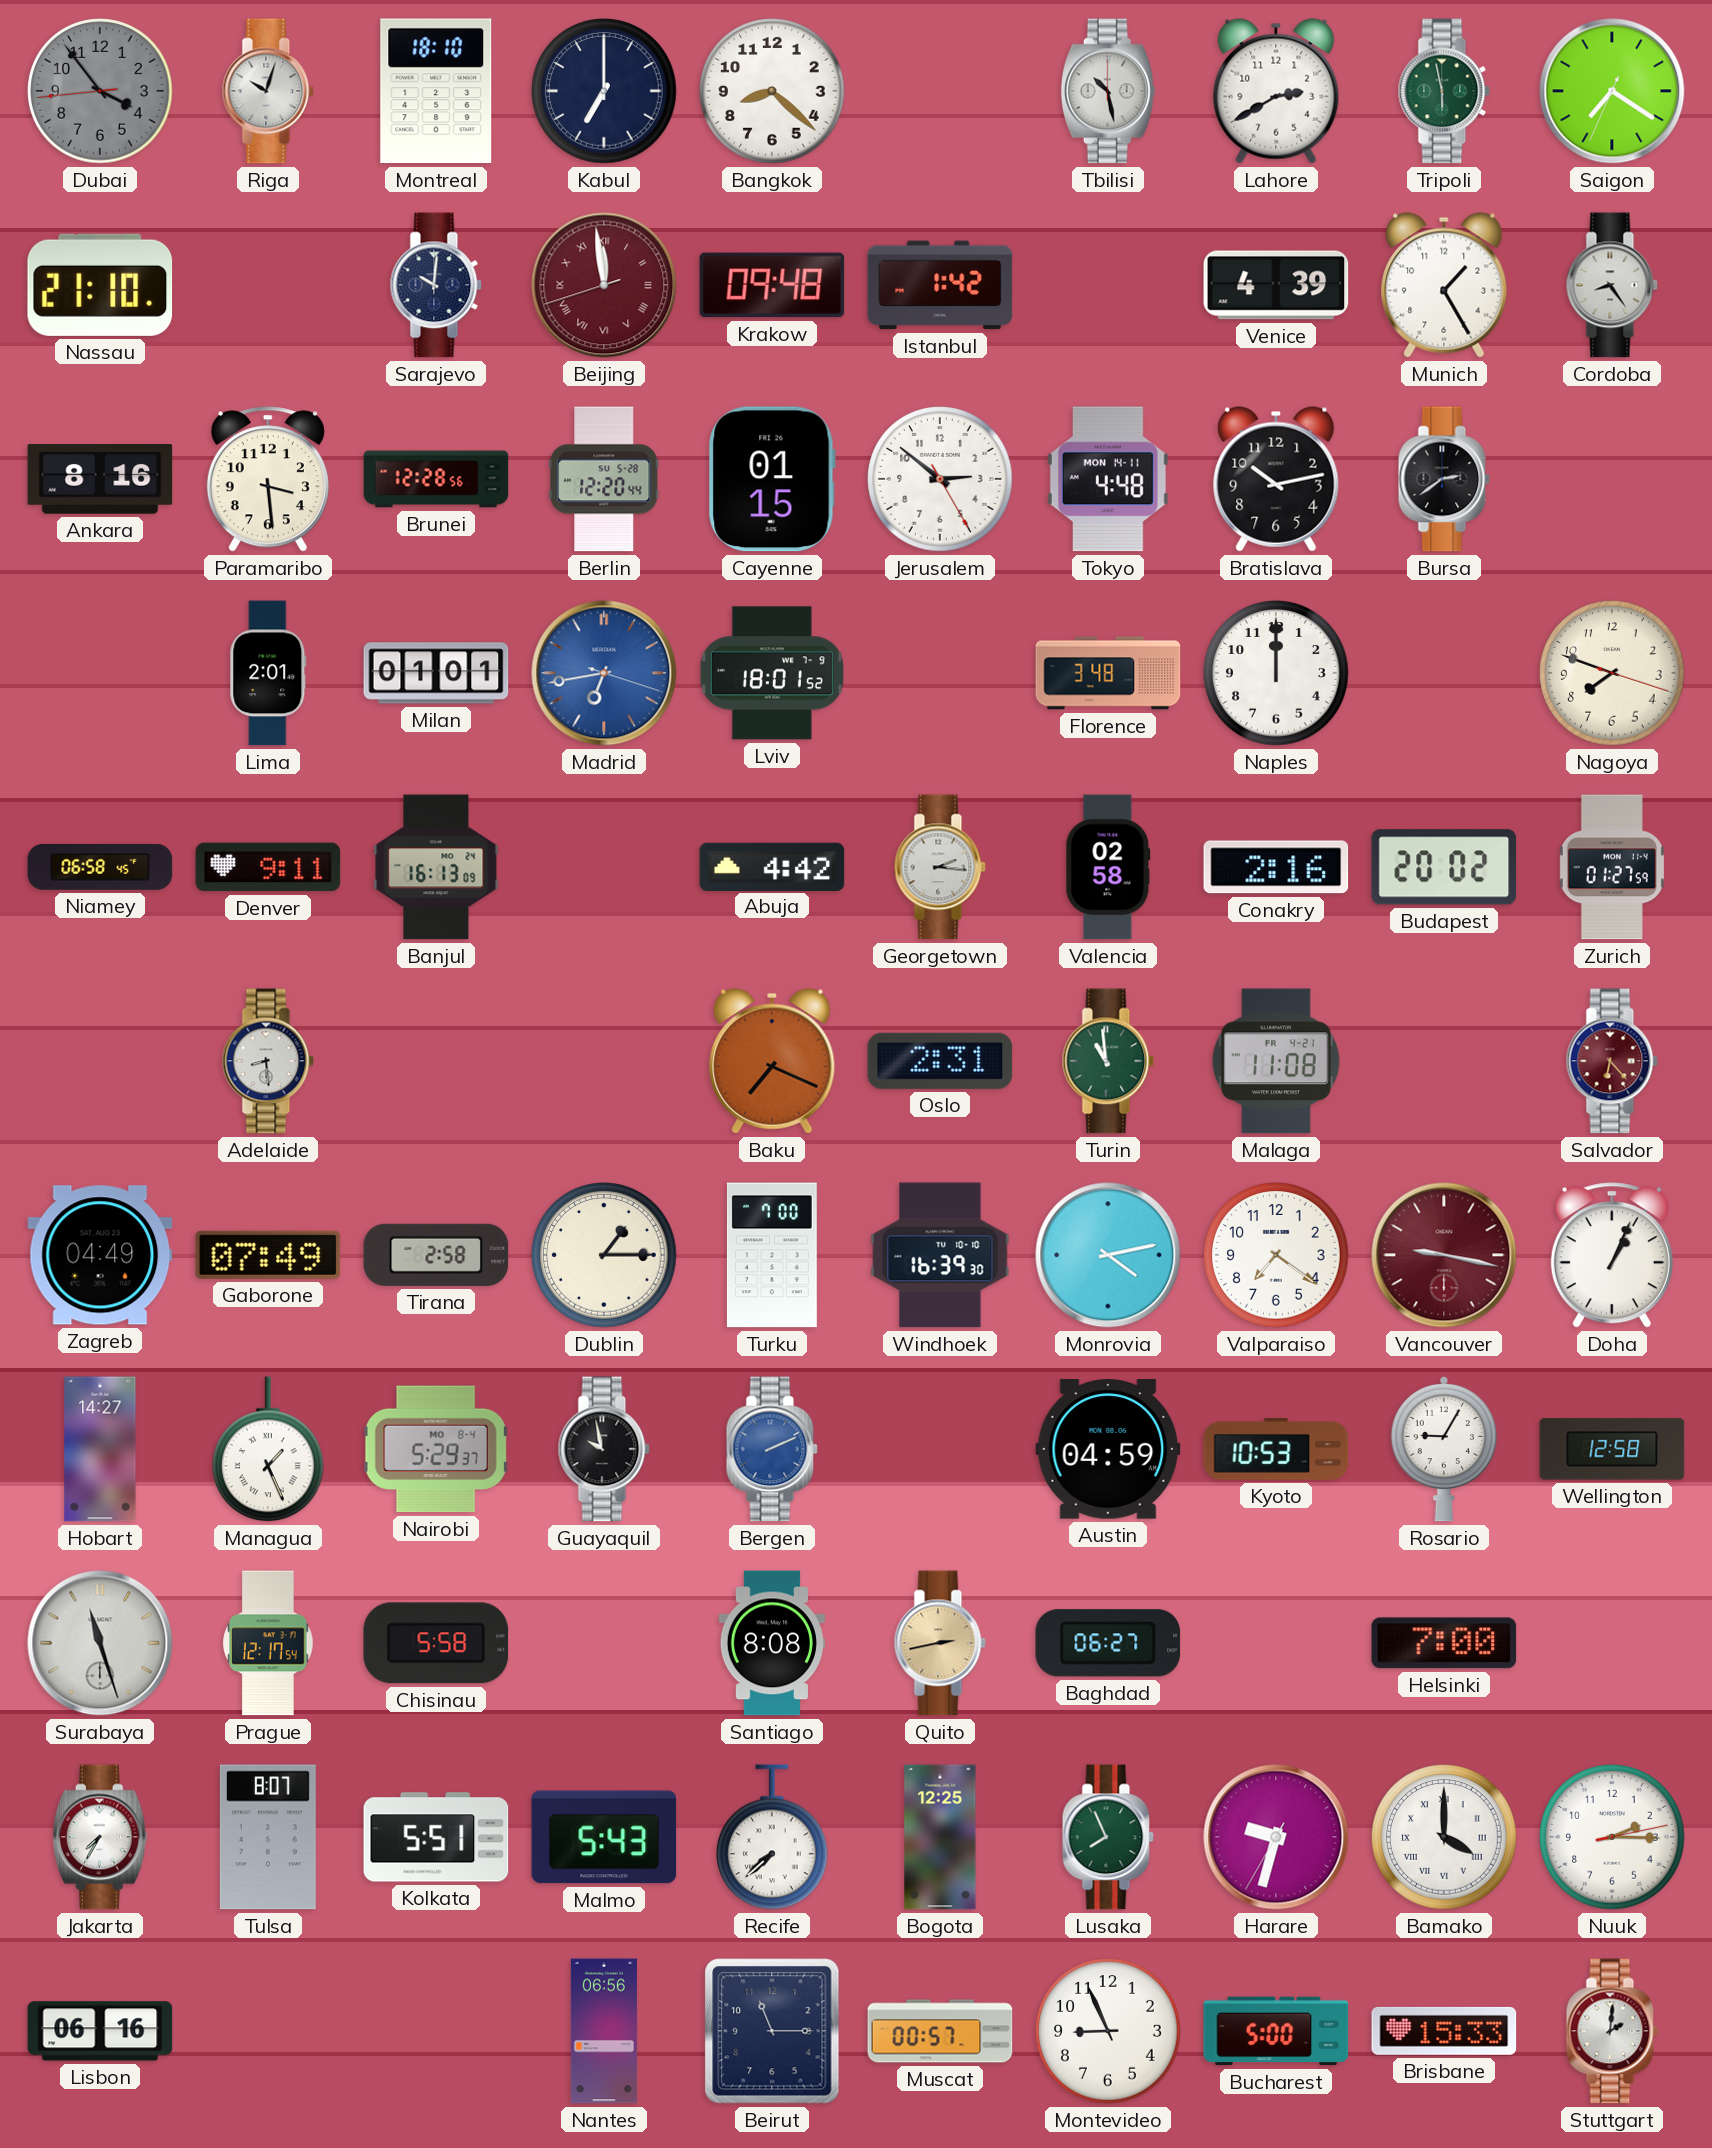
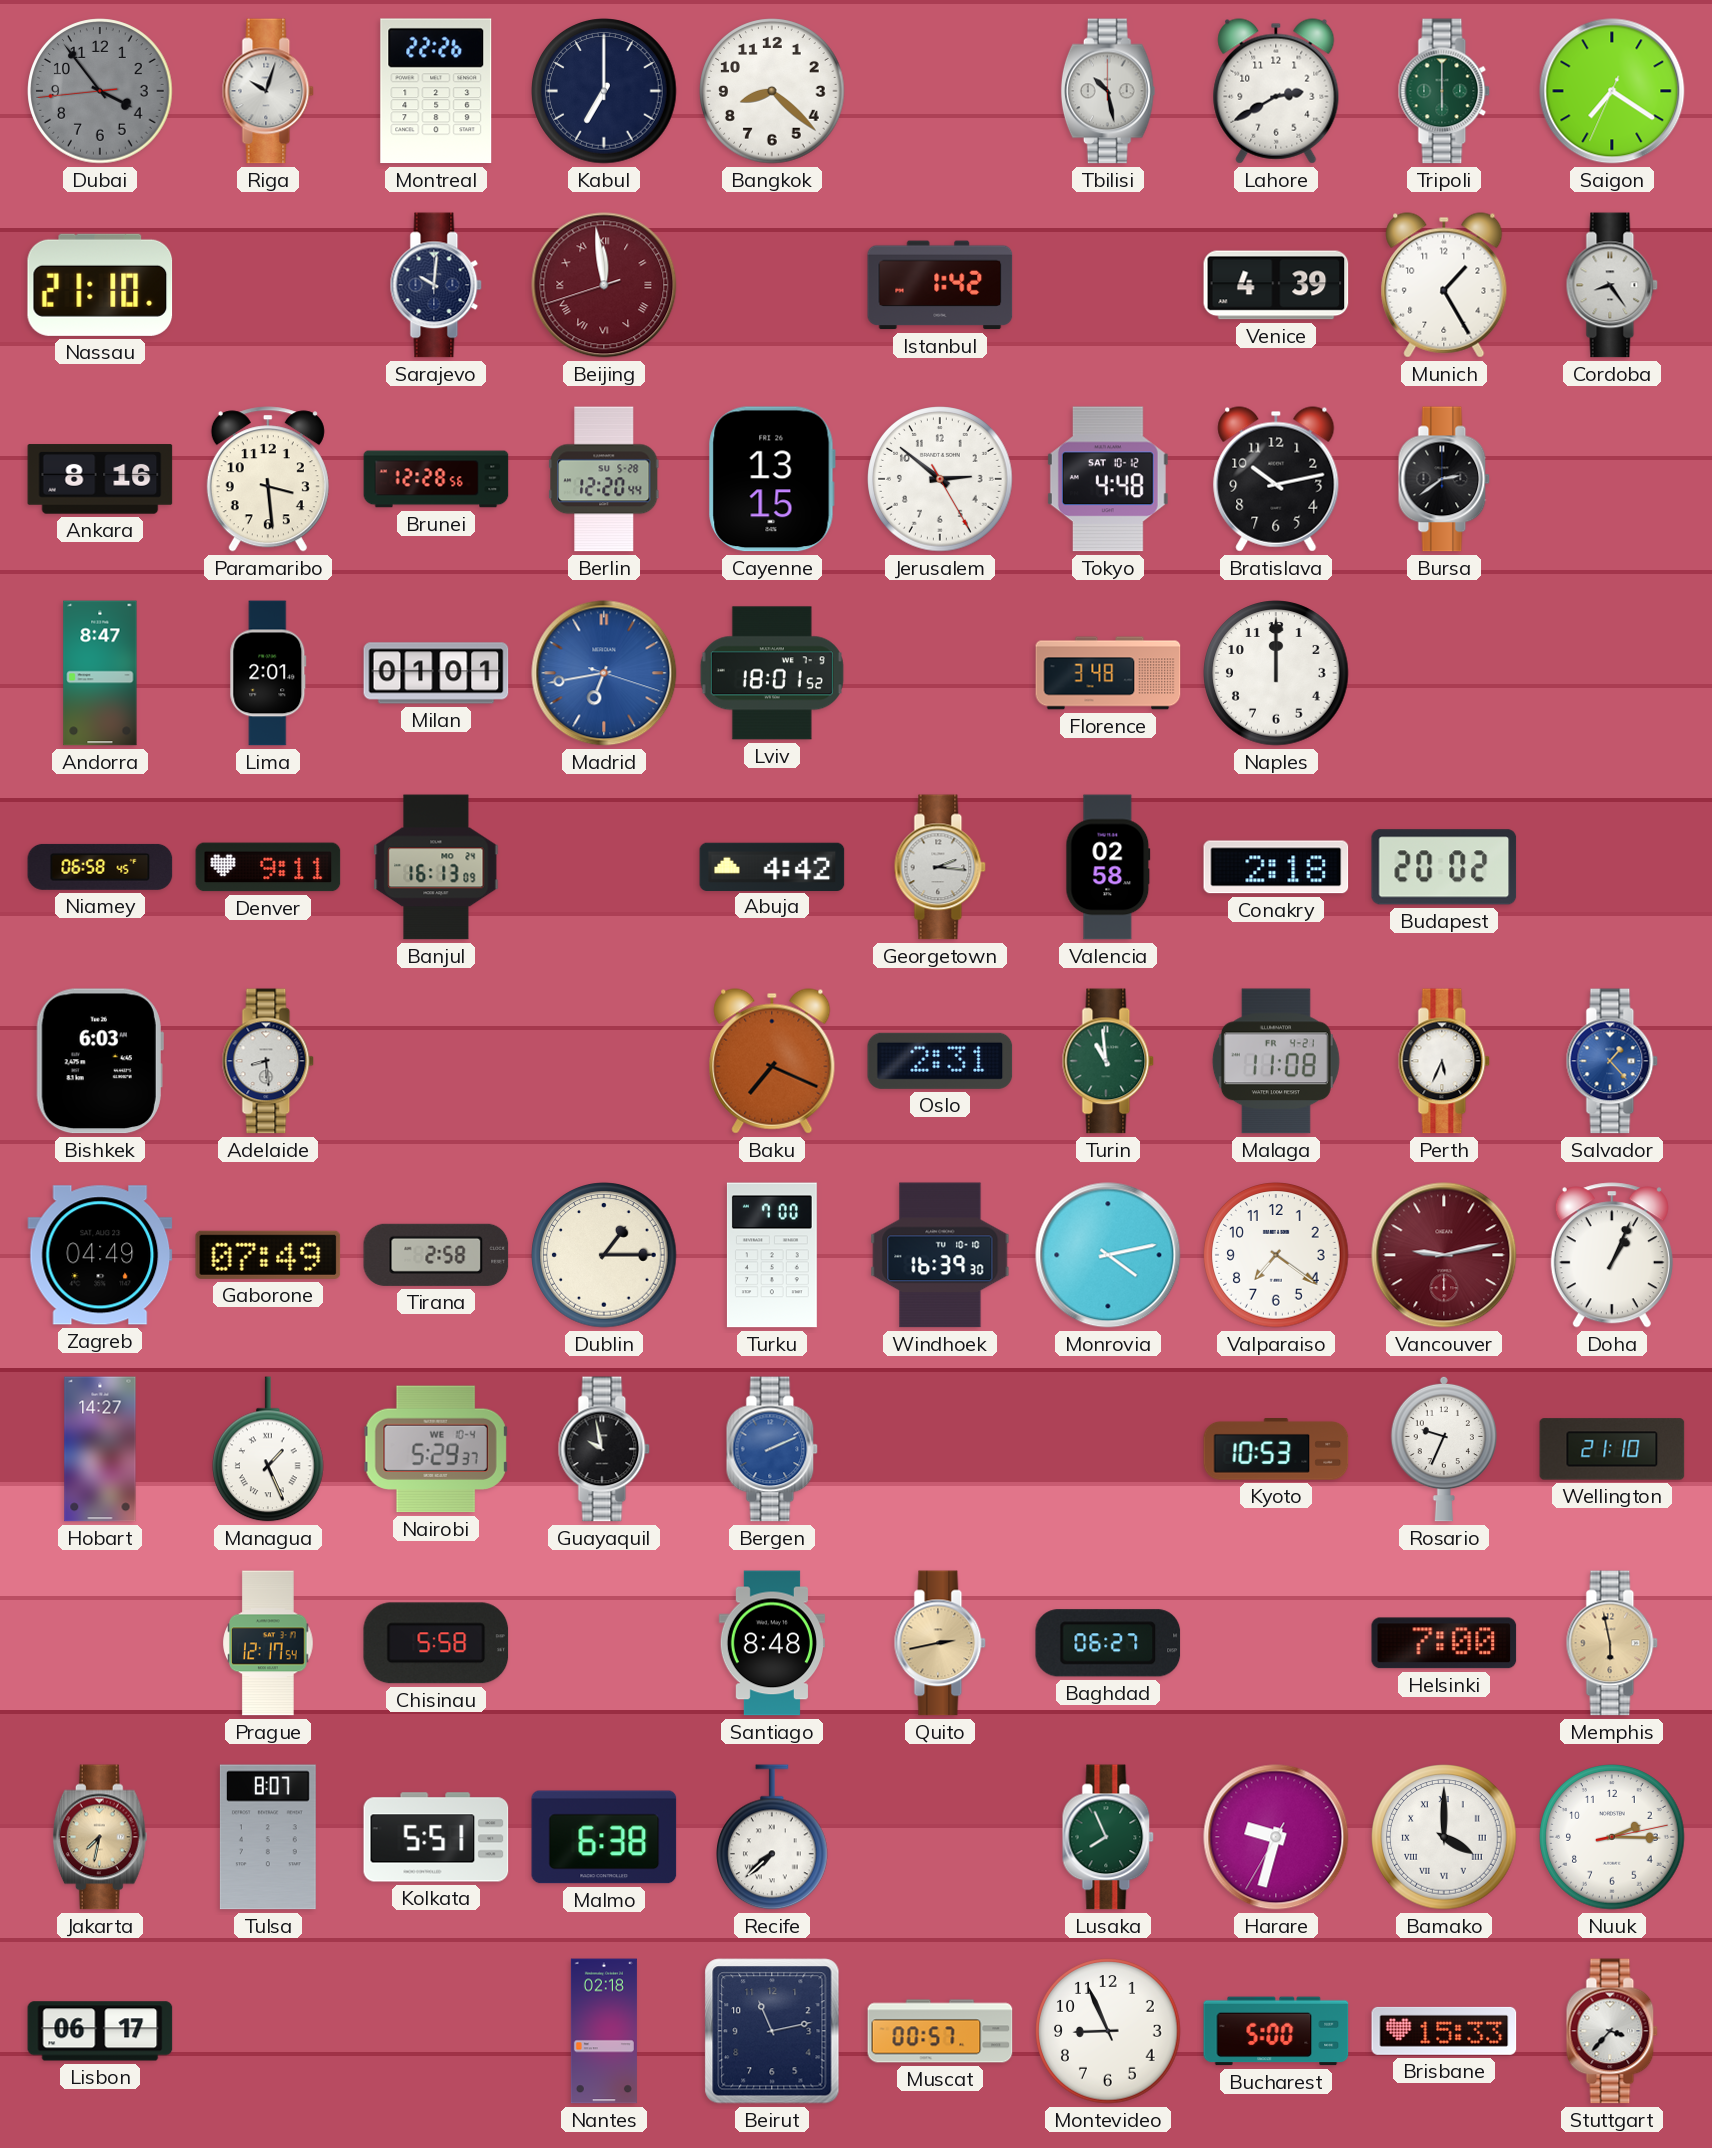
Montreal: 18:10 -> 22:26
Tripoli: 5:58 -> 6:00
Krakow: 09:48 -> none
Cayenne: 01:15 -> 13:15
Tokyo date: MON 14-11 -> SAT 10-12
Andorra: none -> 8:47
Nagoya: 7:48 -> none
Conakry: 2:16 -> 2:18
Zurich: 01:27 -> none
Bishkek: none -> 6:03
Perth: none -> 5:34
Salvador: 6:23 -> 1:23
Salvador dial: burgundy -> blue
Vancouver: 9:17 -> 9:13
Nairobi date: MO 8-4 -> WE 10-4
Austin: 04:59 -> none
Rosario: 9:05 -> 9:34
Wellington: 12:58 -> 21:10
Surabaya: 11:27 -> none
Santiago: 8:08 -> 8:48
Memphis: none -> 5:58
Jakarta: 7:35 -> 7:32
Jakarta dial: white -> champagne
Malmo: 5:43 -> 6:38
Bogota: 12:25 -> none
Lisbon: 06:16 -> 06:17
Nantes: 06:56 -> 02:18
Beirut: 11:15 -> 11:13
Stuttgart: 2:01 -> 3:37
